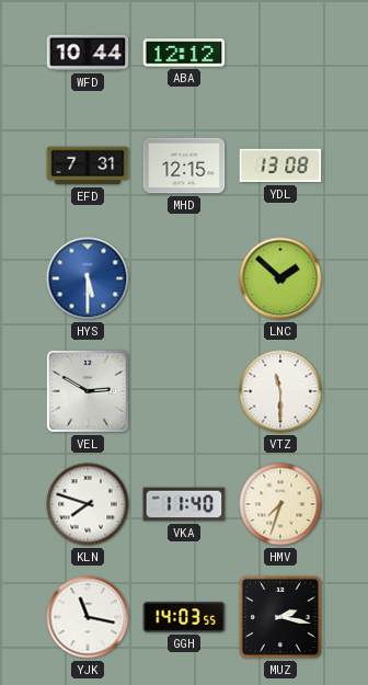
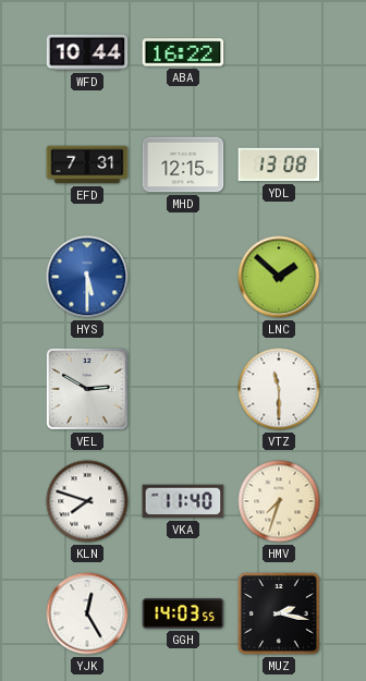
ABA: 12:12 -> 16:22
YJK: 11:17 -> 12:25
